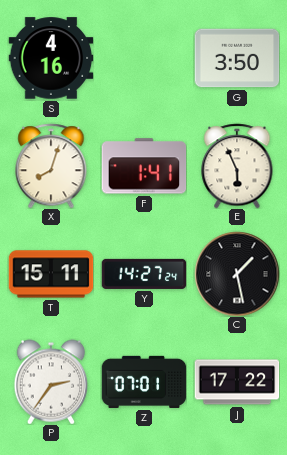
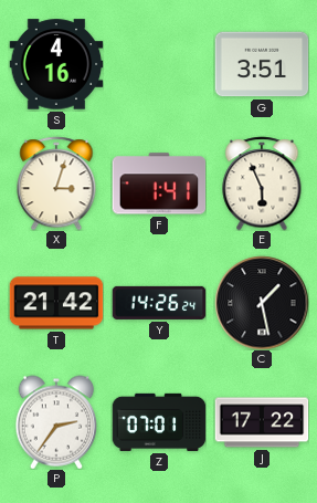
G: 3:50 -> 3:51
X: 8:03 -> 3:03
T: 15:11 -> 21:42
Y: 14:27 -> 14:26
